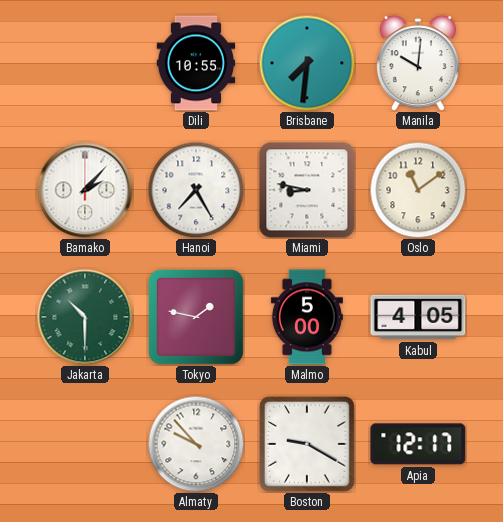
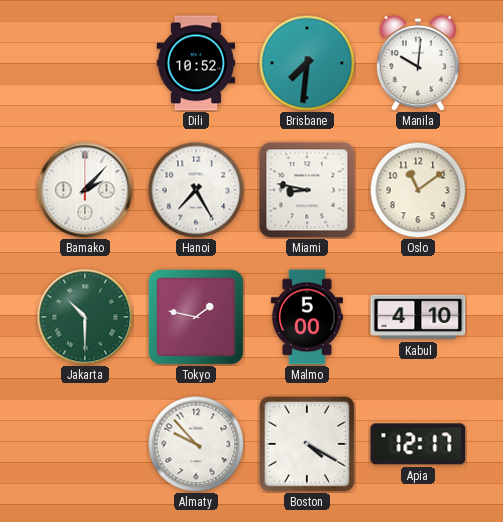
Dili: 10:55 -> 10:52
Kabul: 4:05 -> 4:10
Boston: 9:20 -> 4:20
